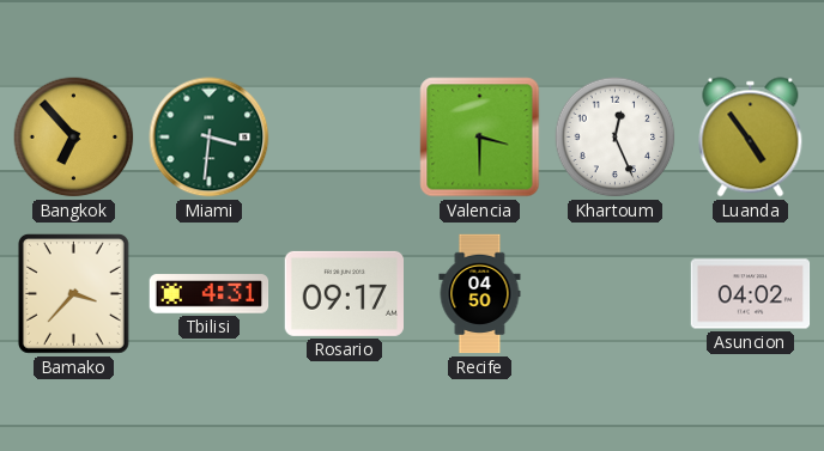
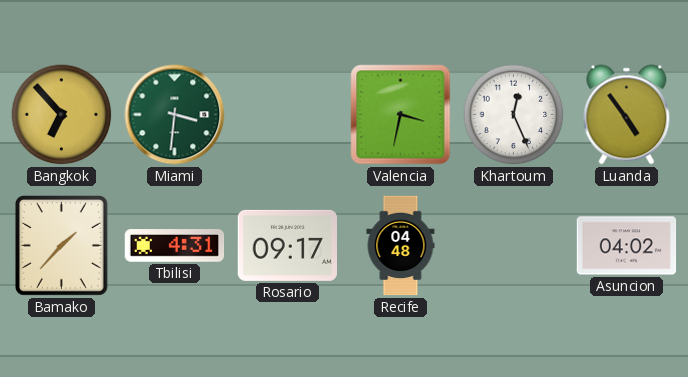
Valencia: 3:30 -> 3:32
Bamako: 3:37 -> 1:37
Recife: 04:50 -> 04:48
